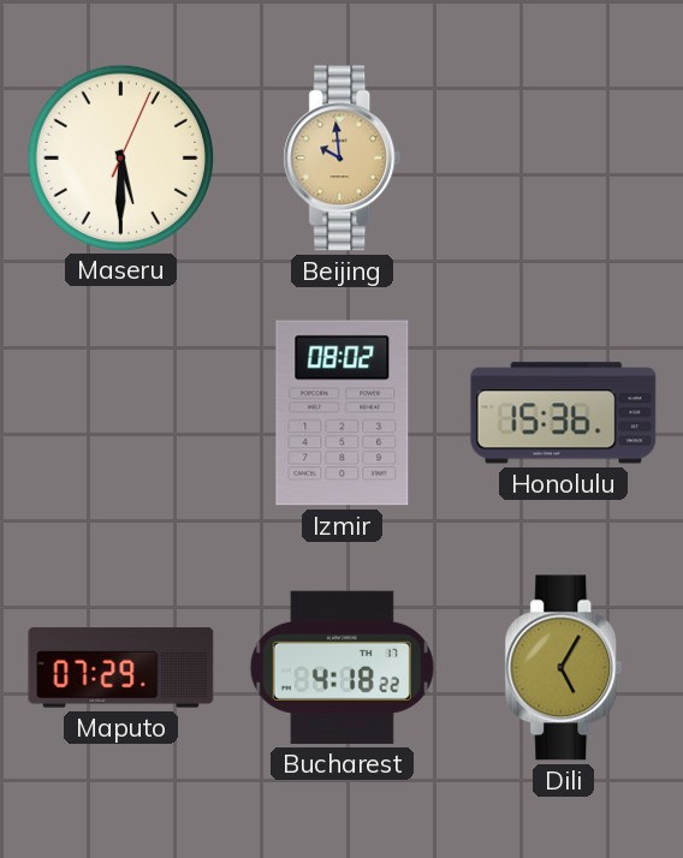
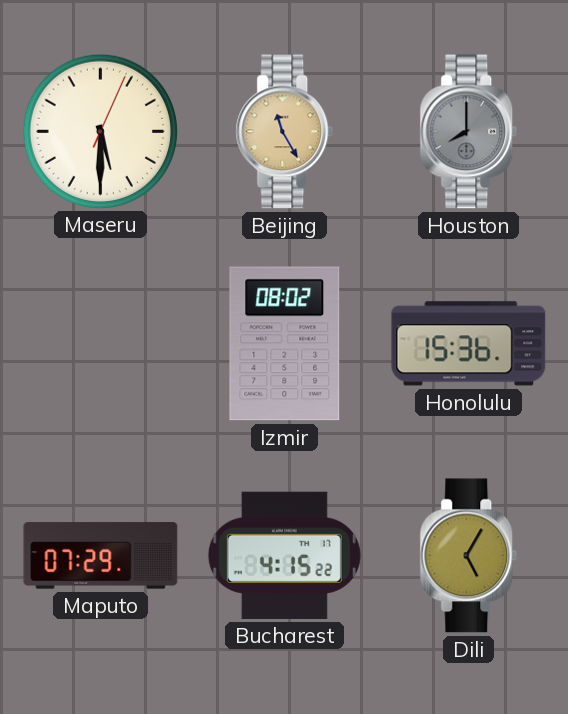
Beijing: 9:59 -> 11:25
Houston: none -> 8:00
Bucharest: 4:18 -> 4:15
